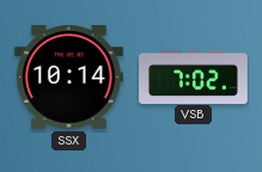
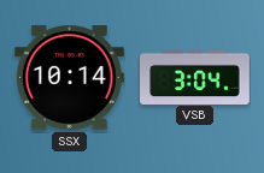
VSB: 7:02 -> 3:04
